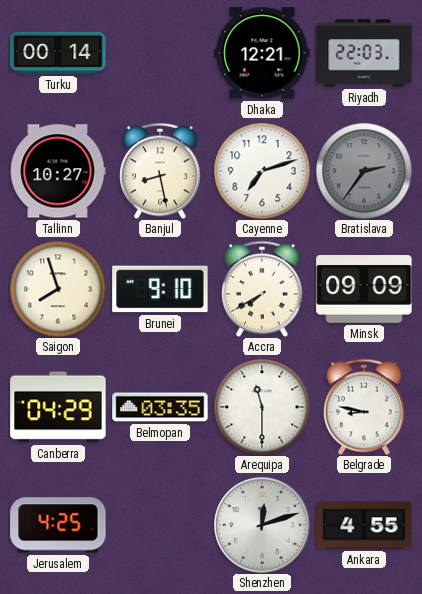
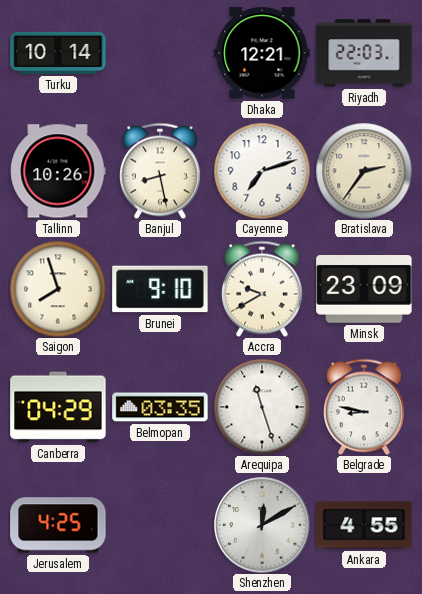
Turku: 00:14 -> 10:14
Tallinn: 10:27 -> 10:26
Bratislava dial: grey -> cream
Accra: 7:40 -> 9:40
Minsk: 09:09 -> 23:09
Arequipa: 11:30 -> 11:27
Shenzhen: 12:12 -> 12:10
